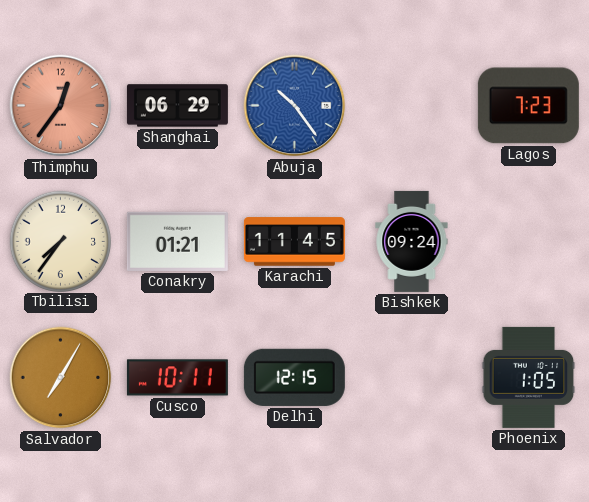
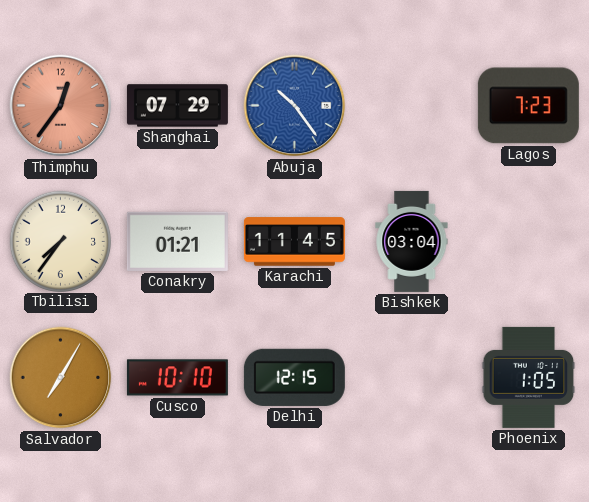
Shanghai: 06:29 -> 07:29
Bishkek: 09:24 -> 03:04
Cusco: 10:11 -> 10:10
